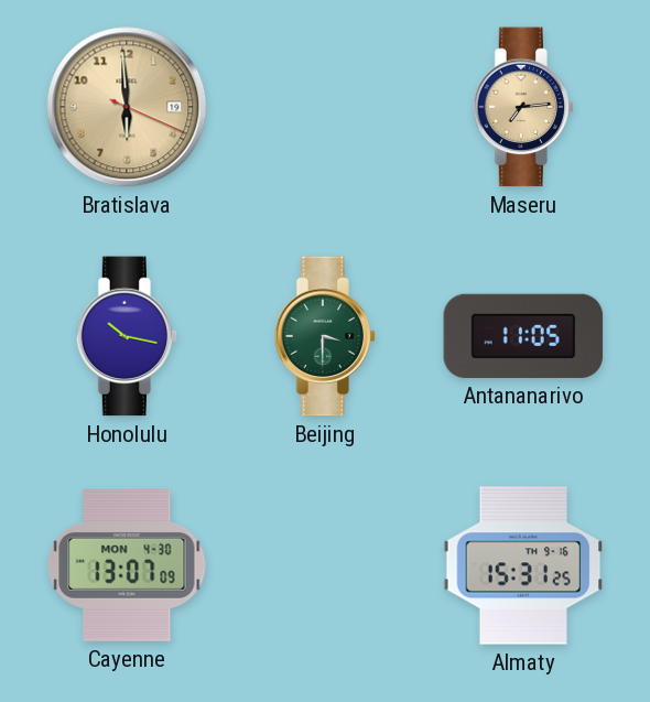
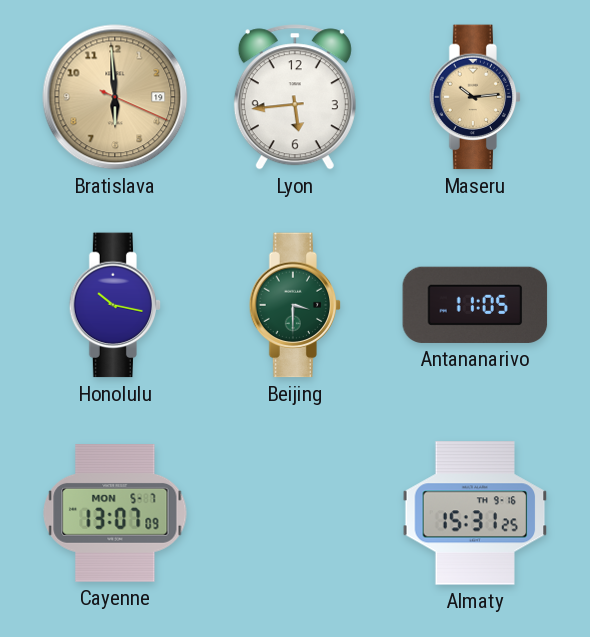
Lyon: none -> 5:44
Maseru: 7:14 -> 10:14
Cayenne date: MON 4-30 -> MON 5-7
